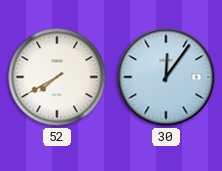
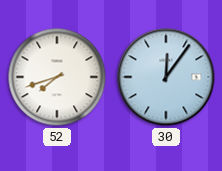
52: 7:40 -> 7:42
